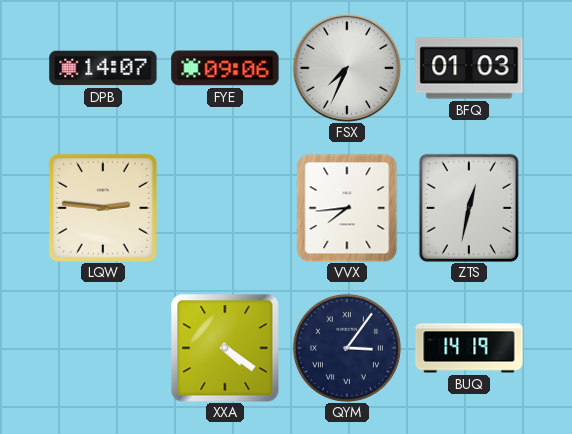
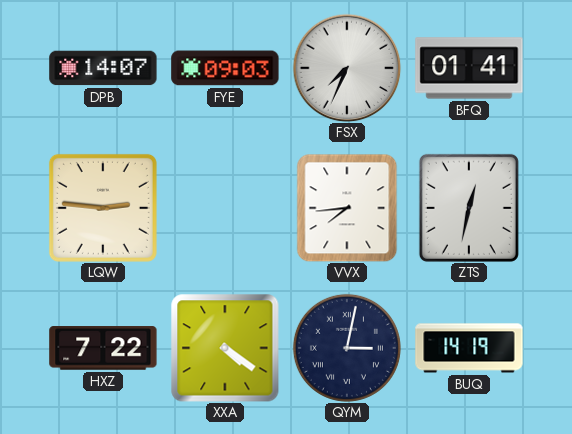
FYE: 09:06 -> 09:03
BFQ: 01:03 -> 01:41
HXZ: none -> 7:22
QYM: 3:06 -> 3:02
